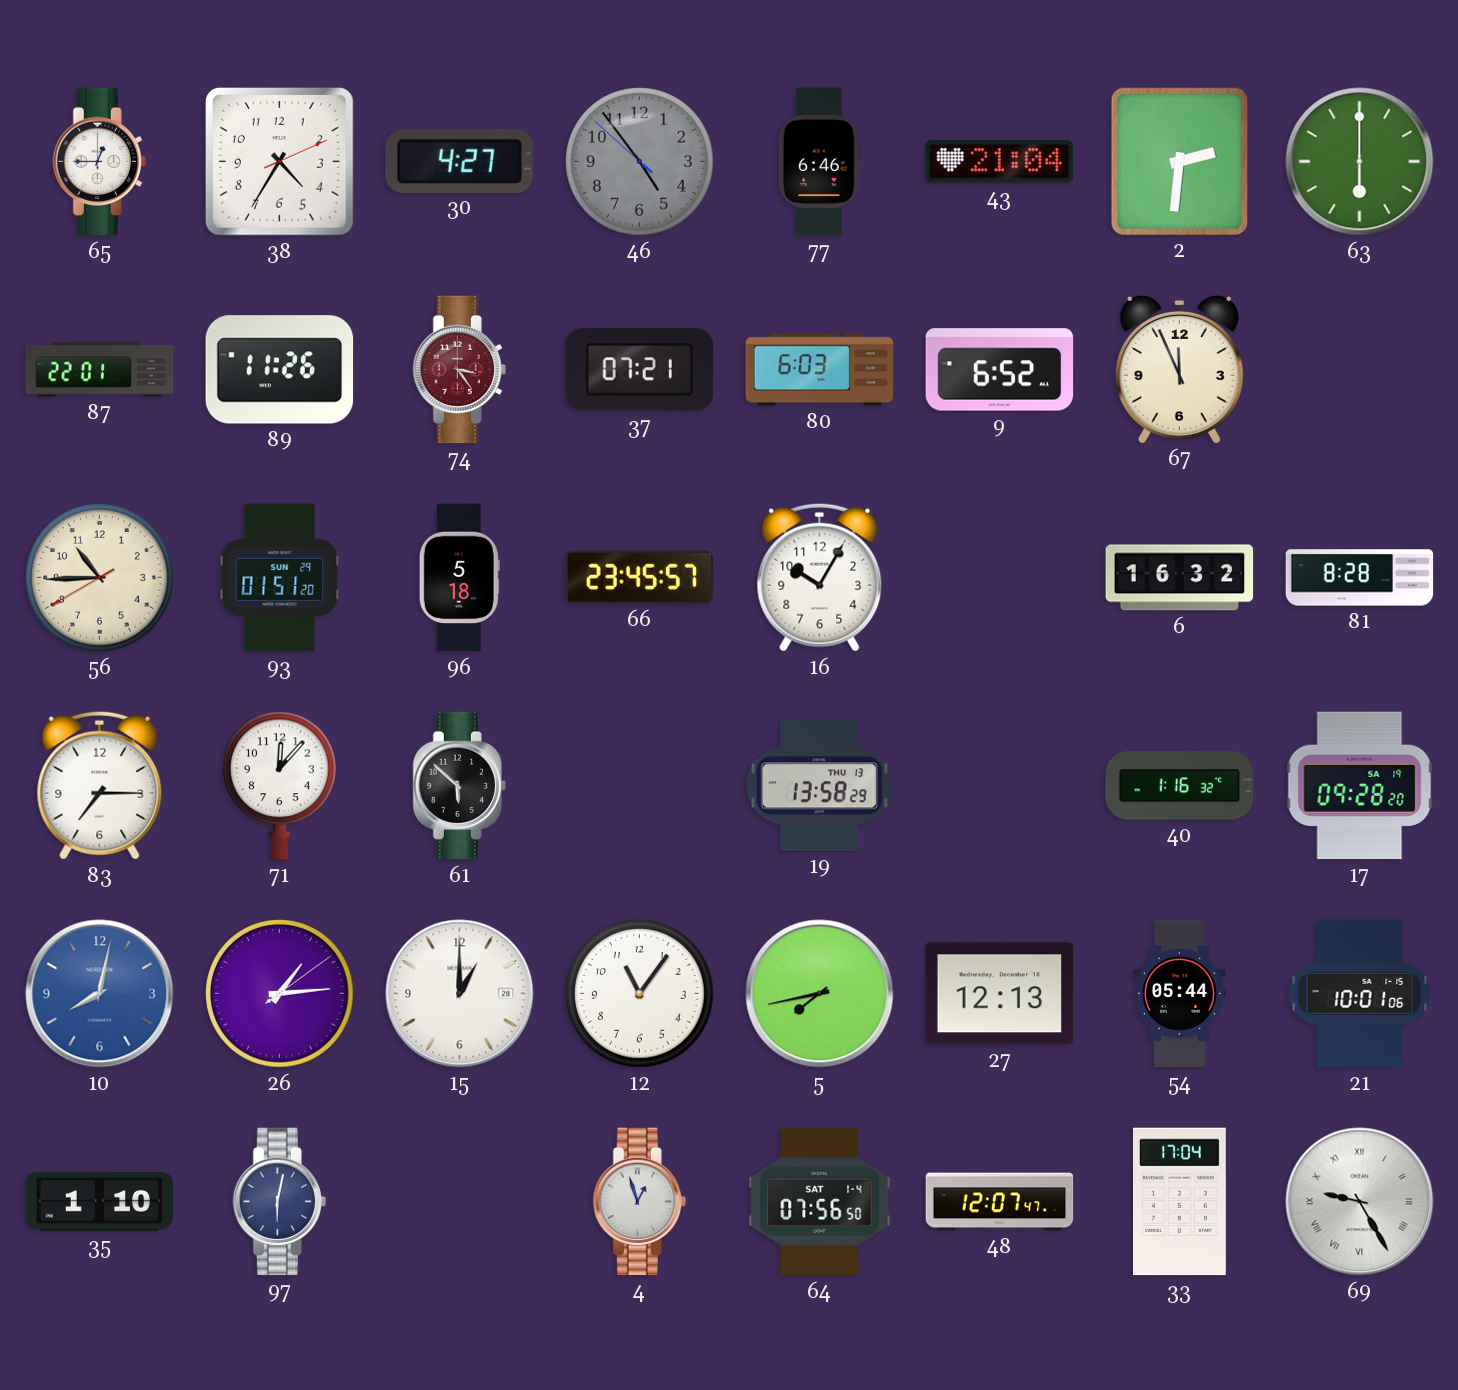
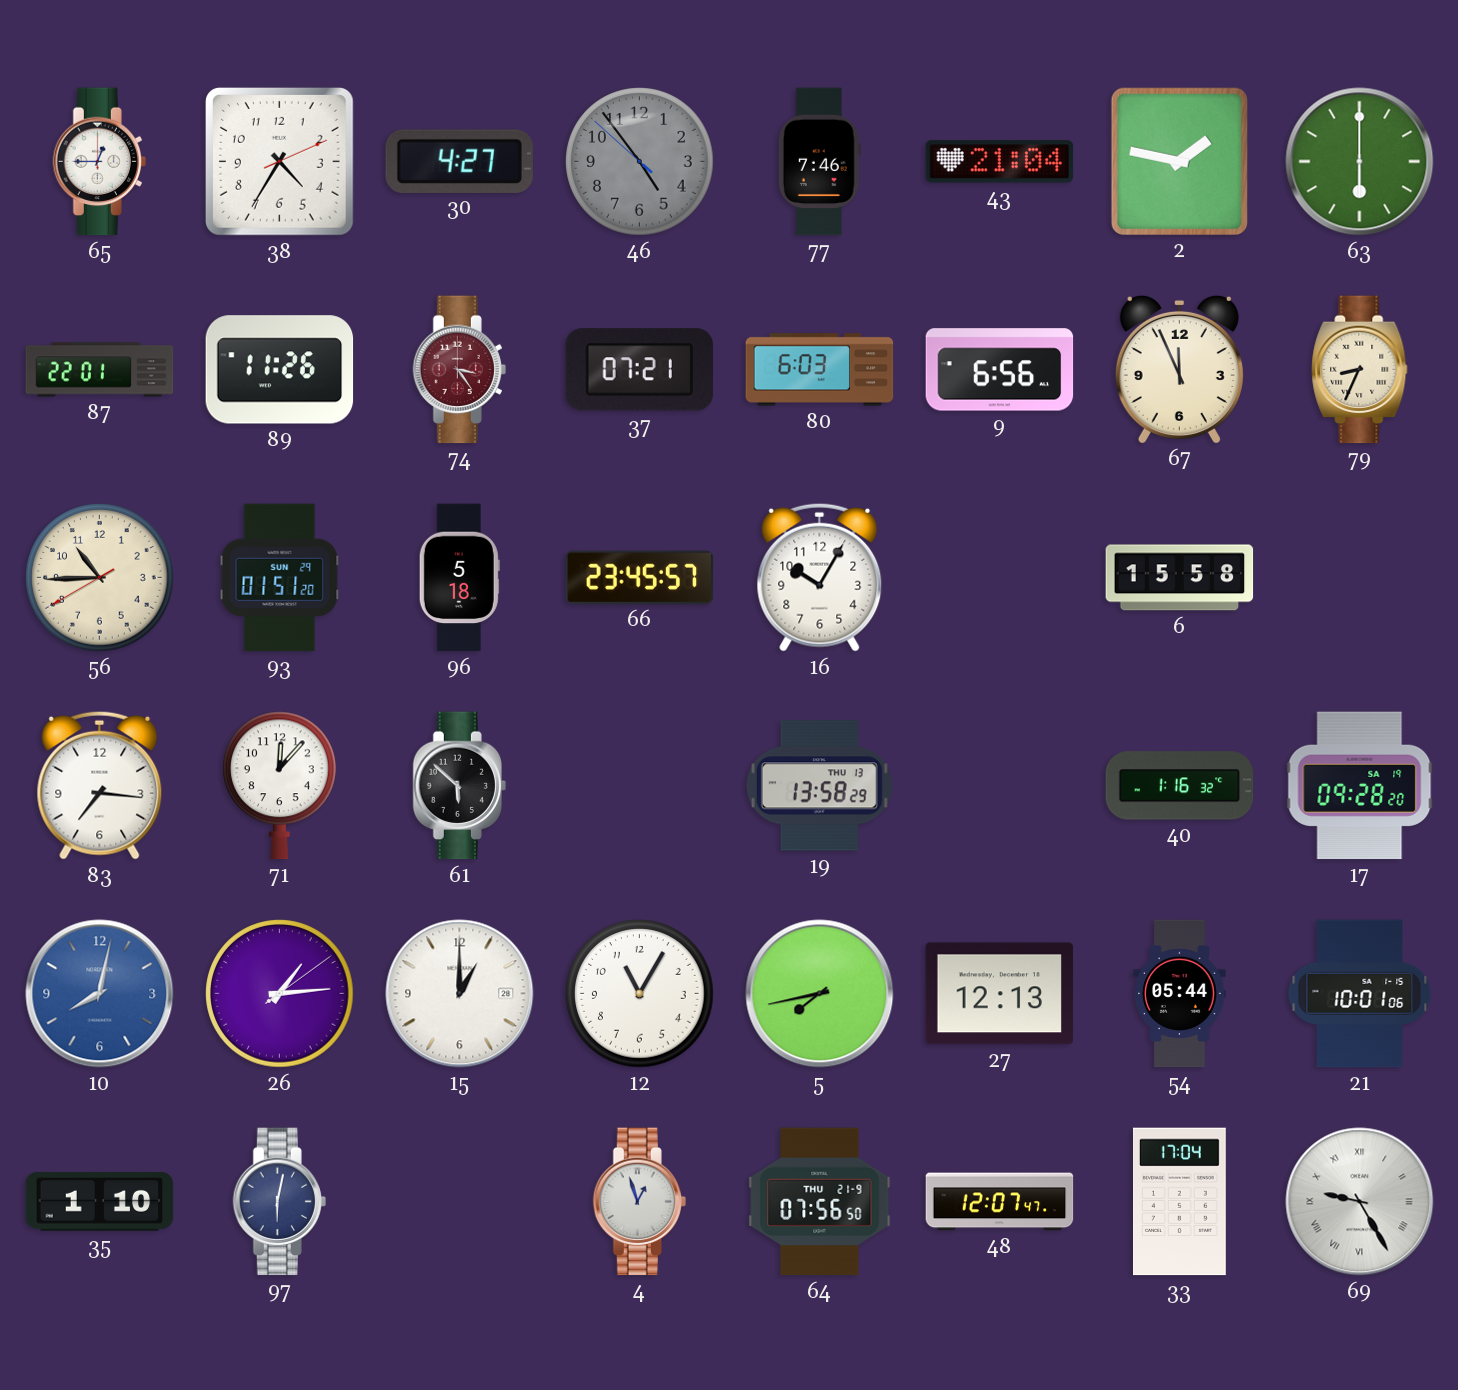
77: 6:46 -> 7:46
2: 2:31 -> 1:47
9: 6:52 -> 6:56
79: none -> 8:34
6: 16:32 -> 15:58
81: 8:28 -> none
83: 7:15 -> 7:16
12: 11:06 -> 11:05
64 date: SAT 1-4 -> THU 21-9
